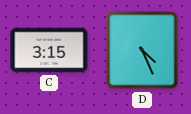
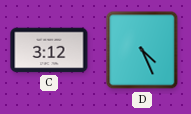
C: 3:15 -> 3:12
